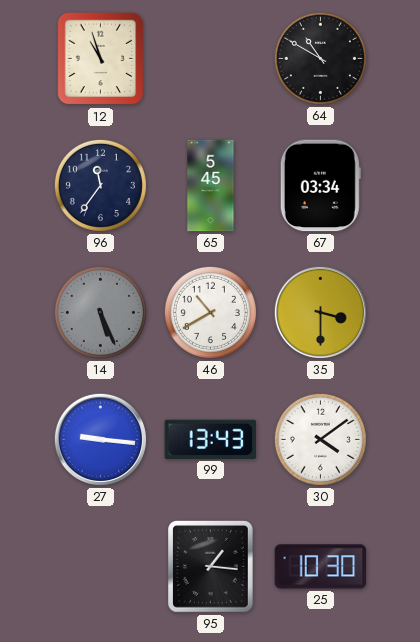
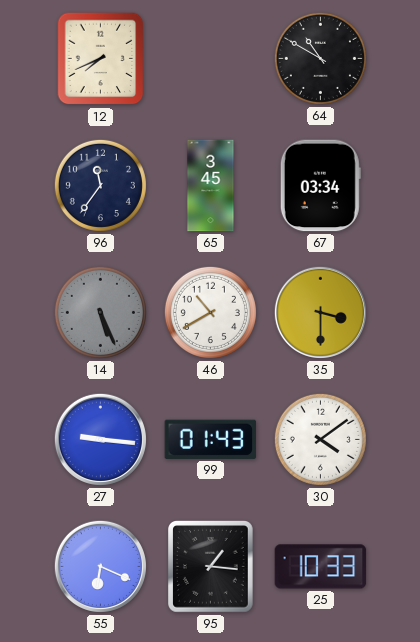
12: 10:57 -> 7:41
65: 5:45 -> 3:45
99: 13:43 -> 01:43
55: none -> 6:19
25: 10:30 -> 10:33
